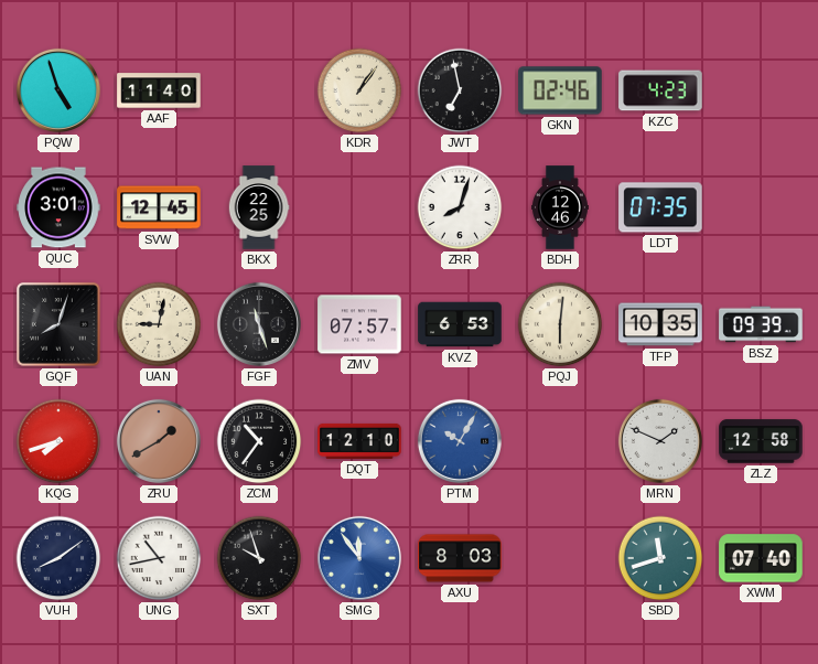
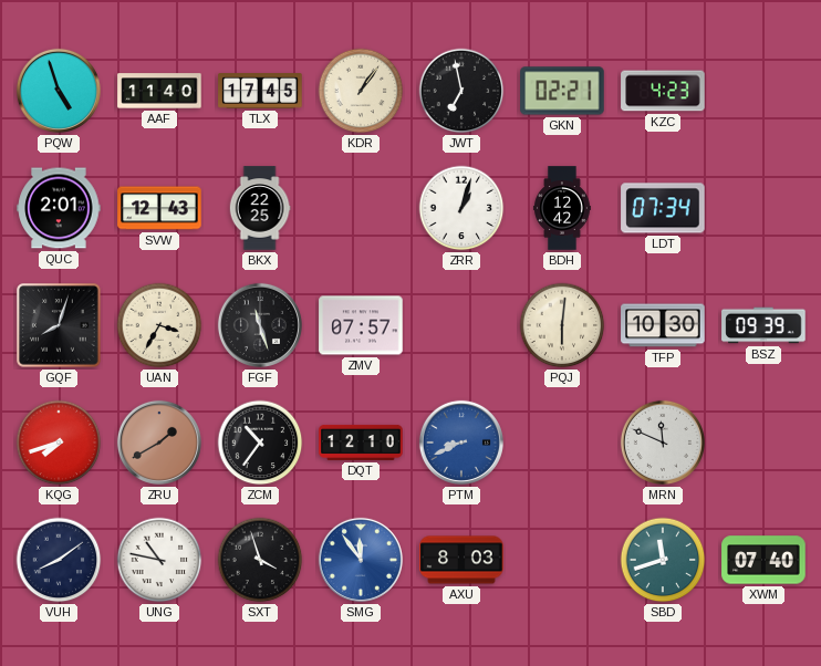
TLX: none -> 17:45
GKN: 02:46 -> 02:21
QUC: 3:01 -> 2:01
SVW: 12:45 -> 12:43
ZRR: 8:03 -> 1:03
BDH: 12:46 -> 12:42
LDT: 07:35 -> 07:34
UAN: 9:02 -> 3:35
KVZ: 6:53 -> none
TFP: 10:35 -> 10:30
PTM: 10:05 -> 8:41
MRN: 1:49 -> 11:49
ZLZ: 12:58 -> none
UNG: 10:43 -> 10:47
SXT: 9:57 -> 3:57
